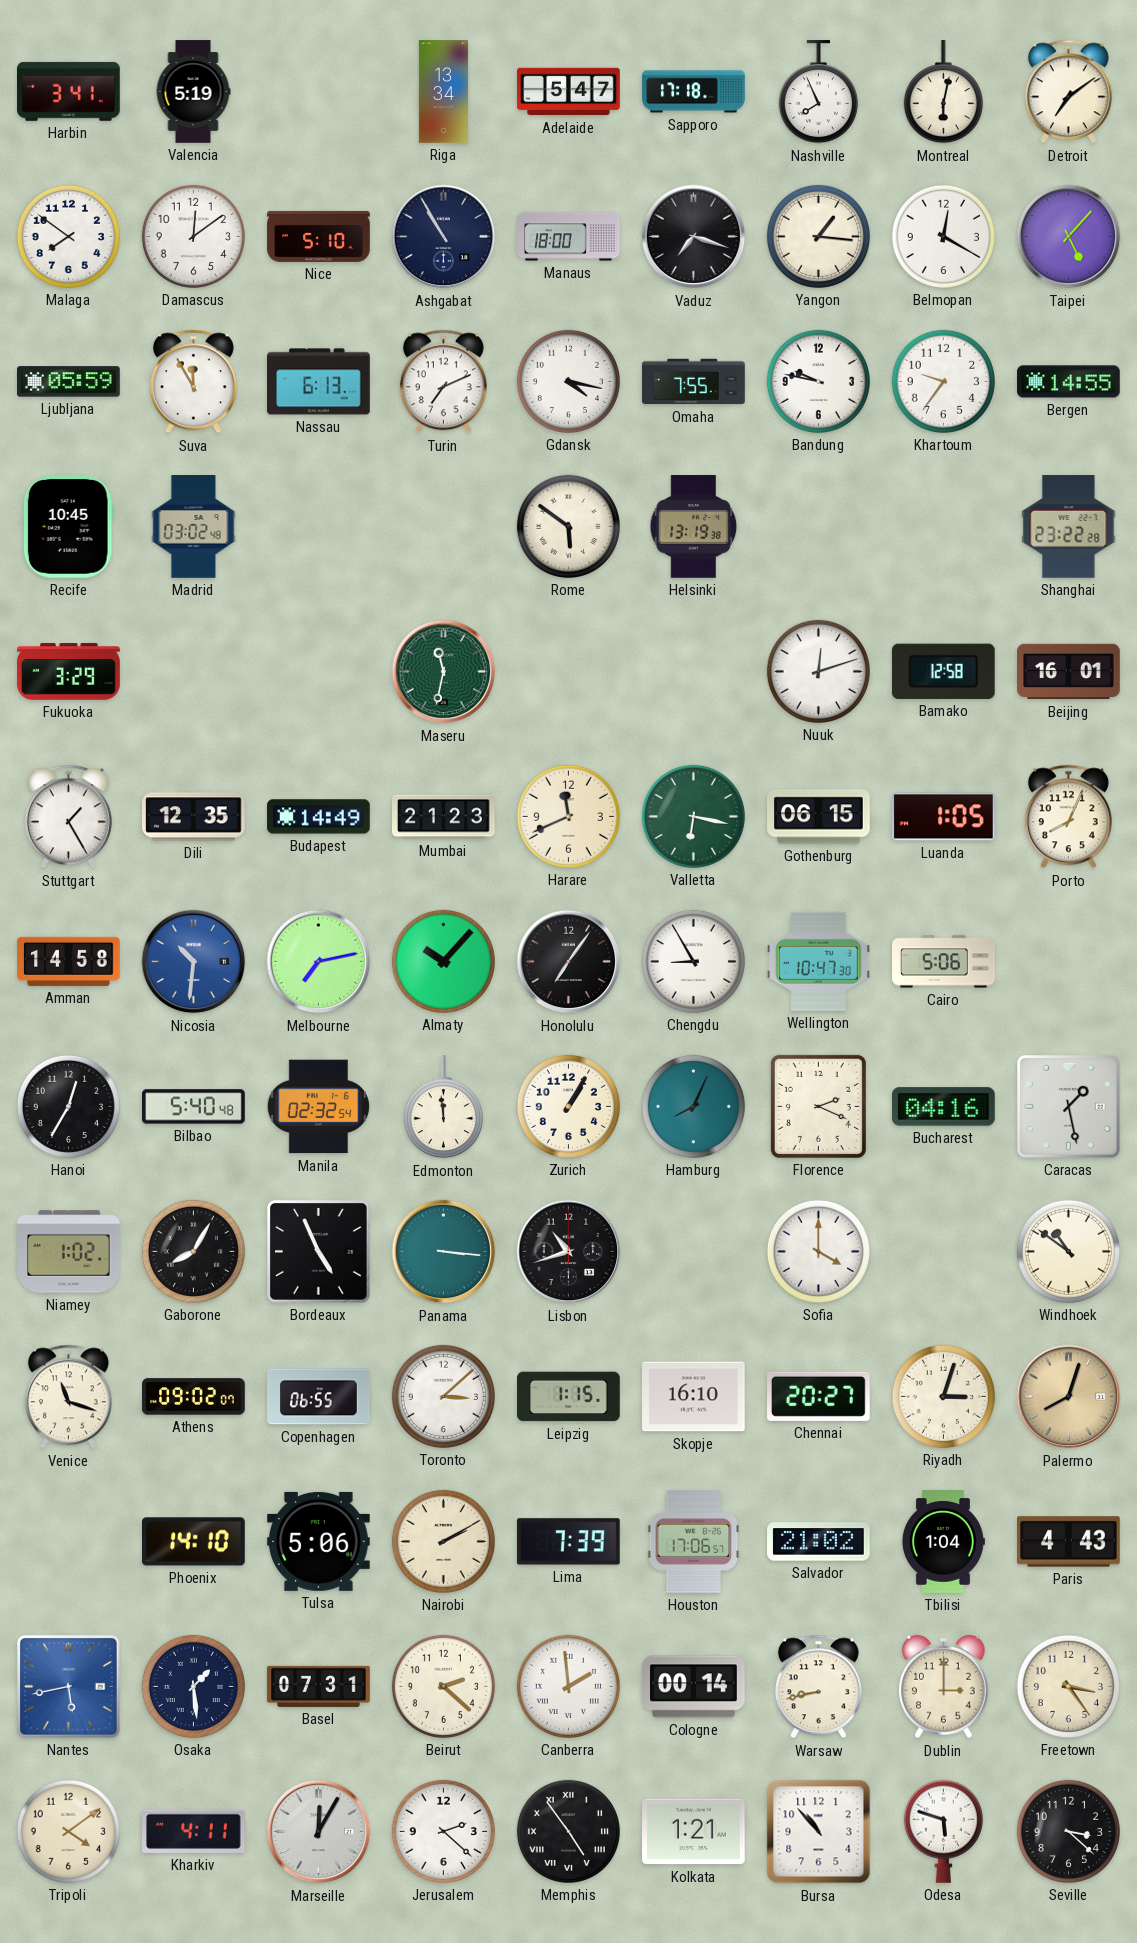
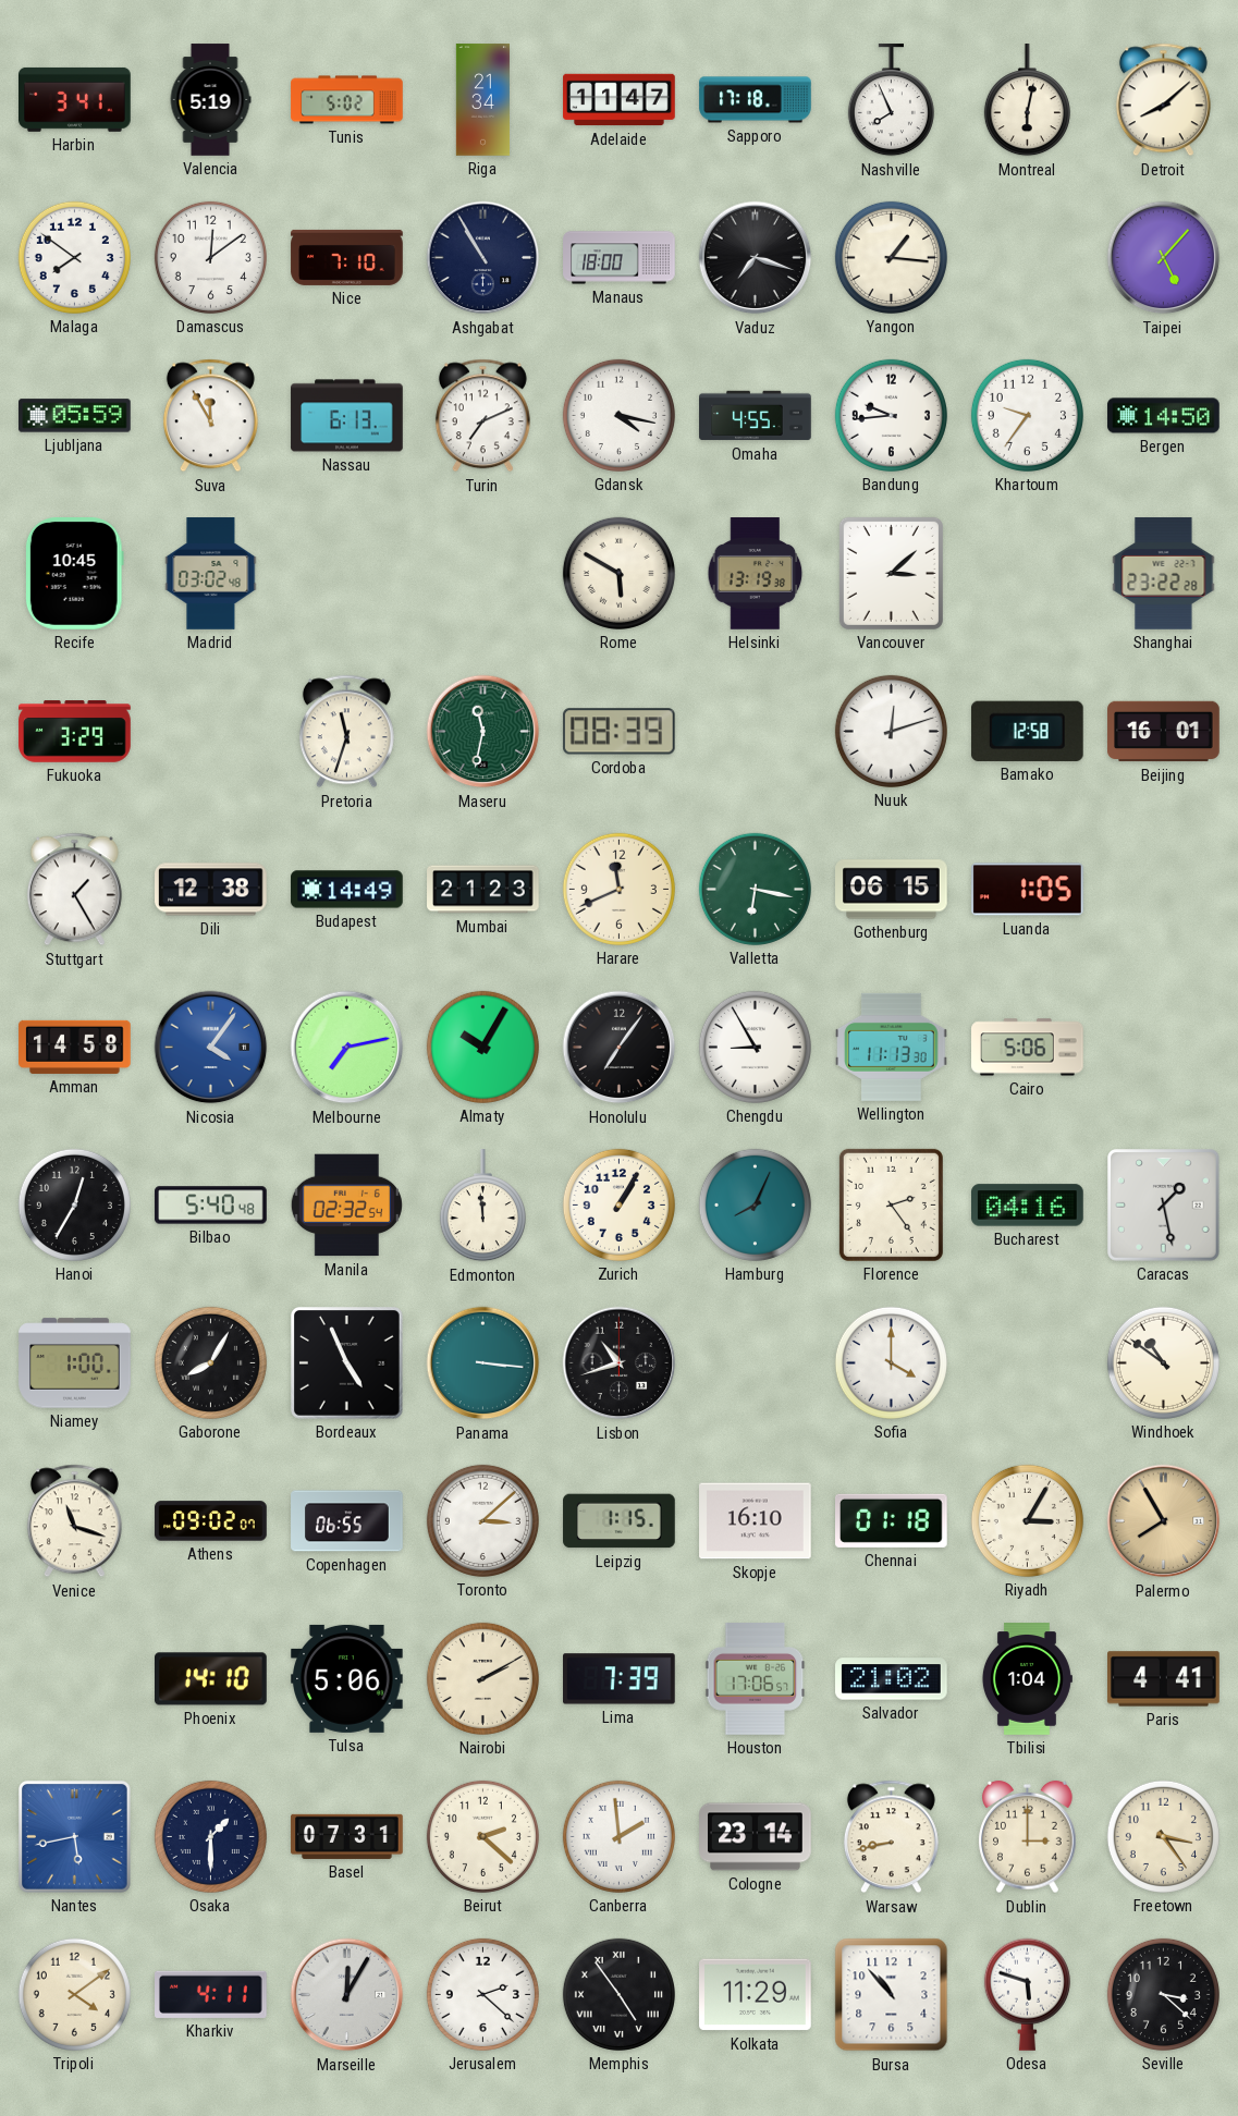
Tunis: none -> 5:02
Riga: 13:34 -> 21:34
Adelaide: 5:47 -> 11:47
Detroit: 7:09 -> 8:08
Nice: 5:10 -> 7:10
Belmopan: 12:20 -> none
Omaha: 7:55 -> 4:55
Bandung: 9:47 -> 9:44
Bergen: 14:55 -> 14:50
Rome: 5:51 -> 5:50
Vancouver: none -> 3:08
Pretoria: none -> 11:33
Cordoba: none -> 08:39
Dili: 12:35 -> 12:38
Porto: 8:04 -> none
Nicosia: 10:31 -> 4:06
Almaty: 10:07 -> 10:05
Wellington: 10:47 -> 11:13
Florence: 2:19 -> 2:24
Niamey: 1:02 -> 1:00
Chennai: 20:27 -> 01:18
Riyadh: 3:03 -> 3:05
Palermo: 8:03 -> 7:55
Paris: 4:43 -> 4:41
Osaka: 1:29 -> 1:30
Cologne: 00:14 -> 23:14
Kolkata: 1:21 -> 11:29
